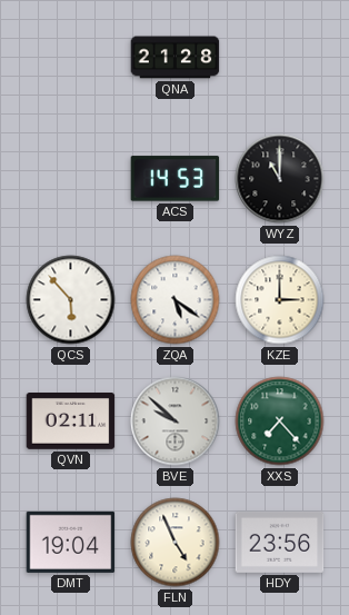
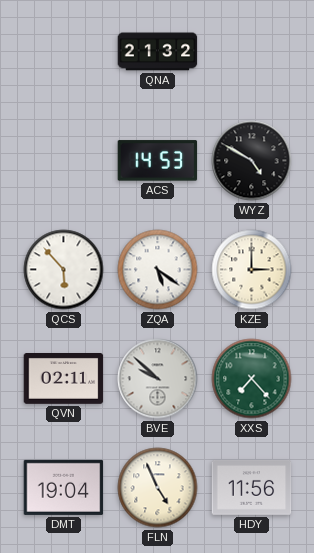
QNA: 21:28 -> 21:32
WYZ: 11:00 -> 4:50
HDY: 23:56 -> 11:56
